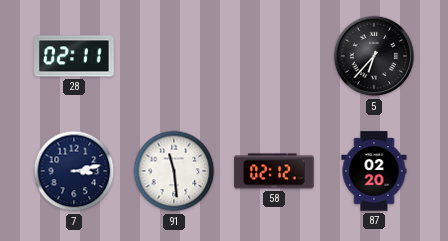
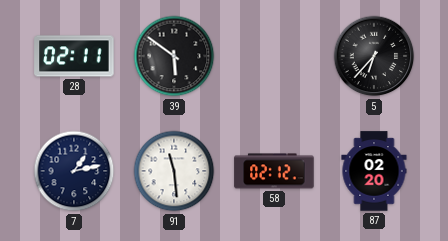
39: none -> 5:51
7: 3:13 -> 1:13
